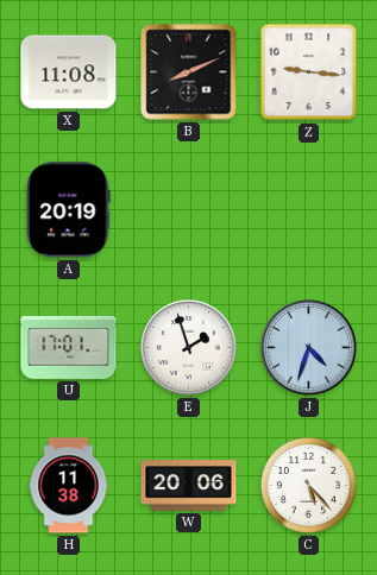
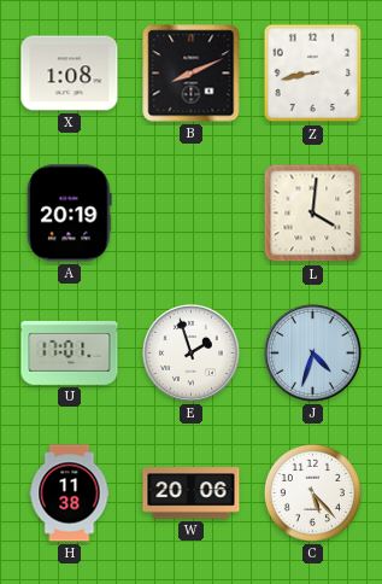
X: 11:08 -> 1:08
Z: 9:16 -> 8:43
L: none -> 4:01
